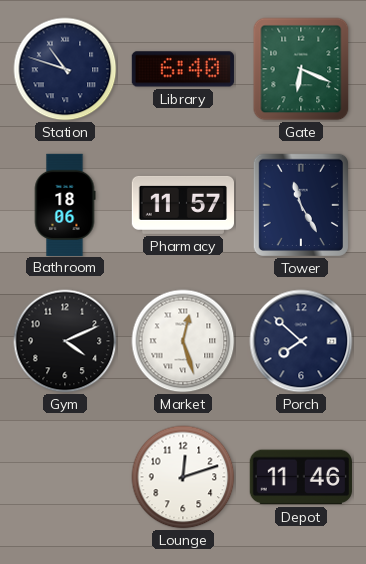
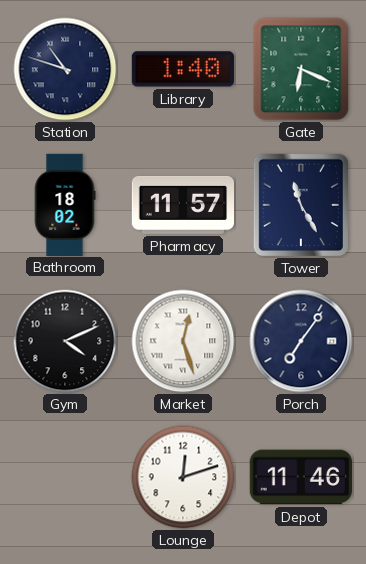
Library: 6:40 -> 1:40
Bathroom: 18:06 -> 18:02
Porch: 7:52 -> 7:06
